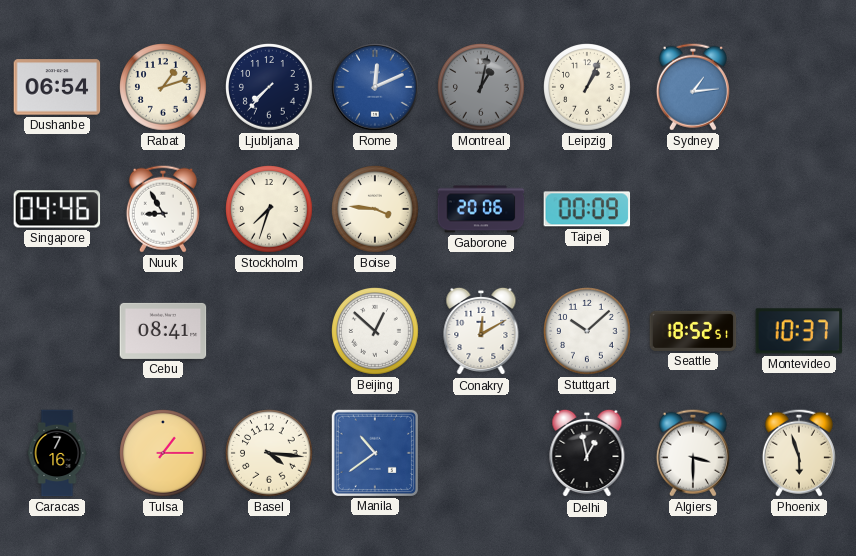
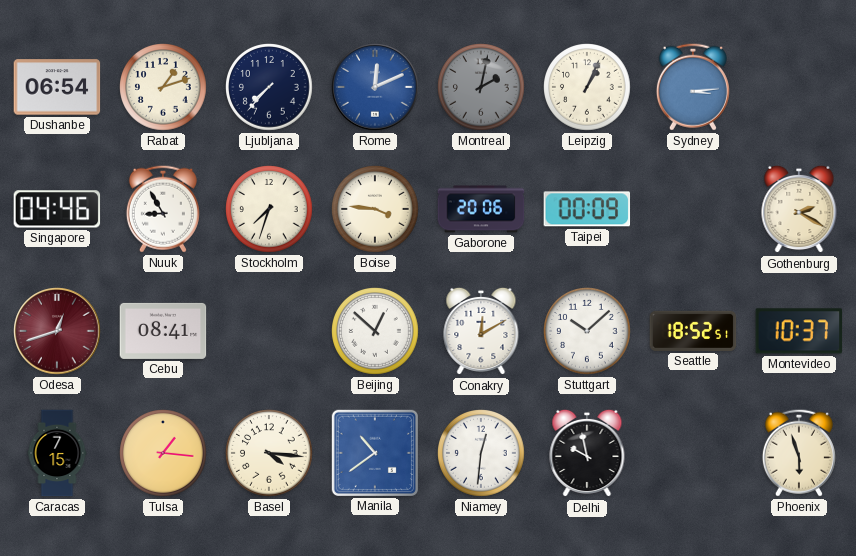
Montreal: 1:02 -> 2:02
Sydney: 1:14 -> 3:14
Gothenburg: none -> 2:20
Odesa: none -> 12:42
Caracas: 7:16 -> 7:15
Tulsa: 1:15 -> 1:16
Niamey: none -> 12:31
Delhi: 12:58 -> 9:58
Algiers: 3:30 -> none
